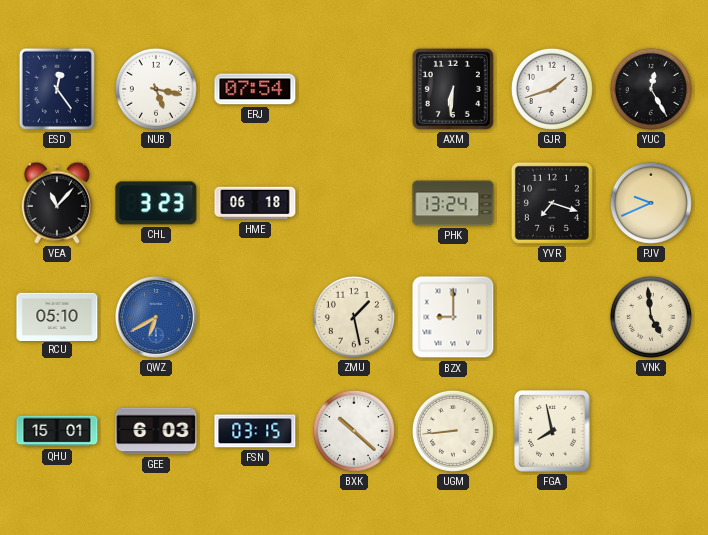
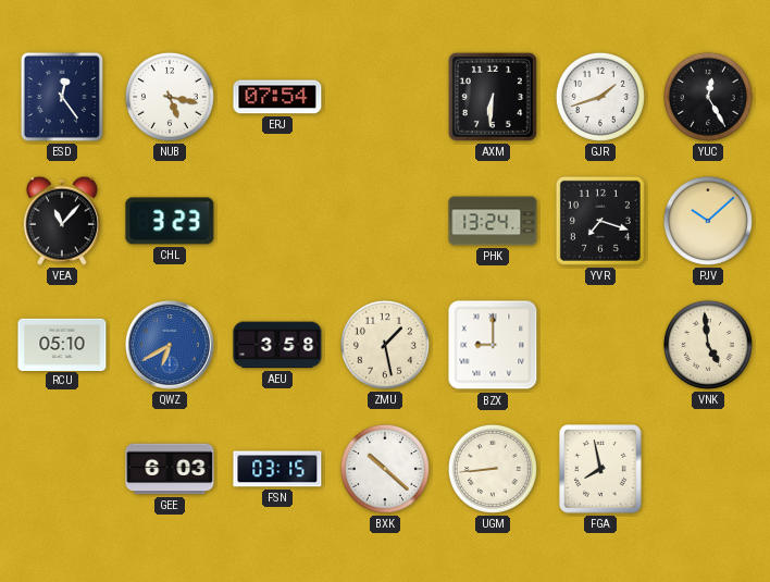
HME: 06:18 -> none
PJV: 9:41 -> 10:08
AEU: none -> 3:58
QHU: 15:01 -> none
